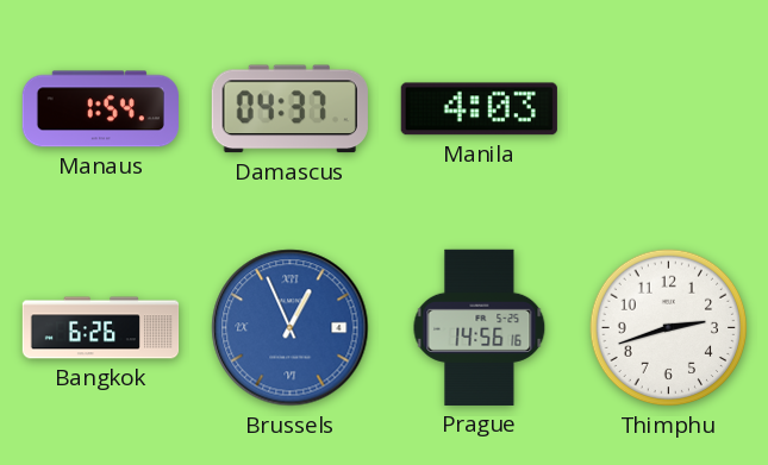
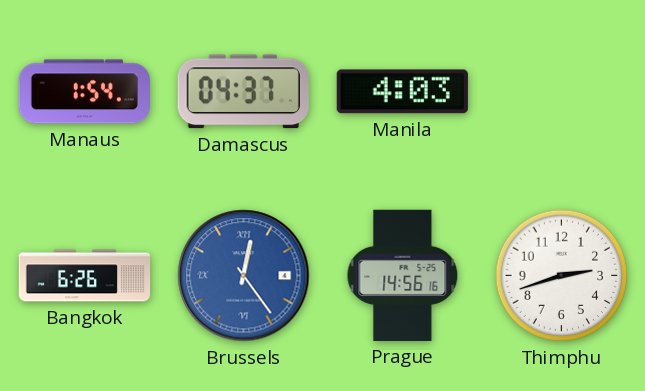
Brussels: 12:56 -> 12:24
